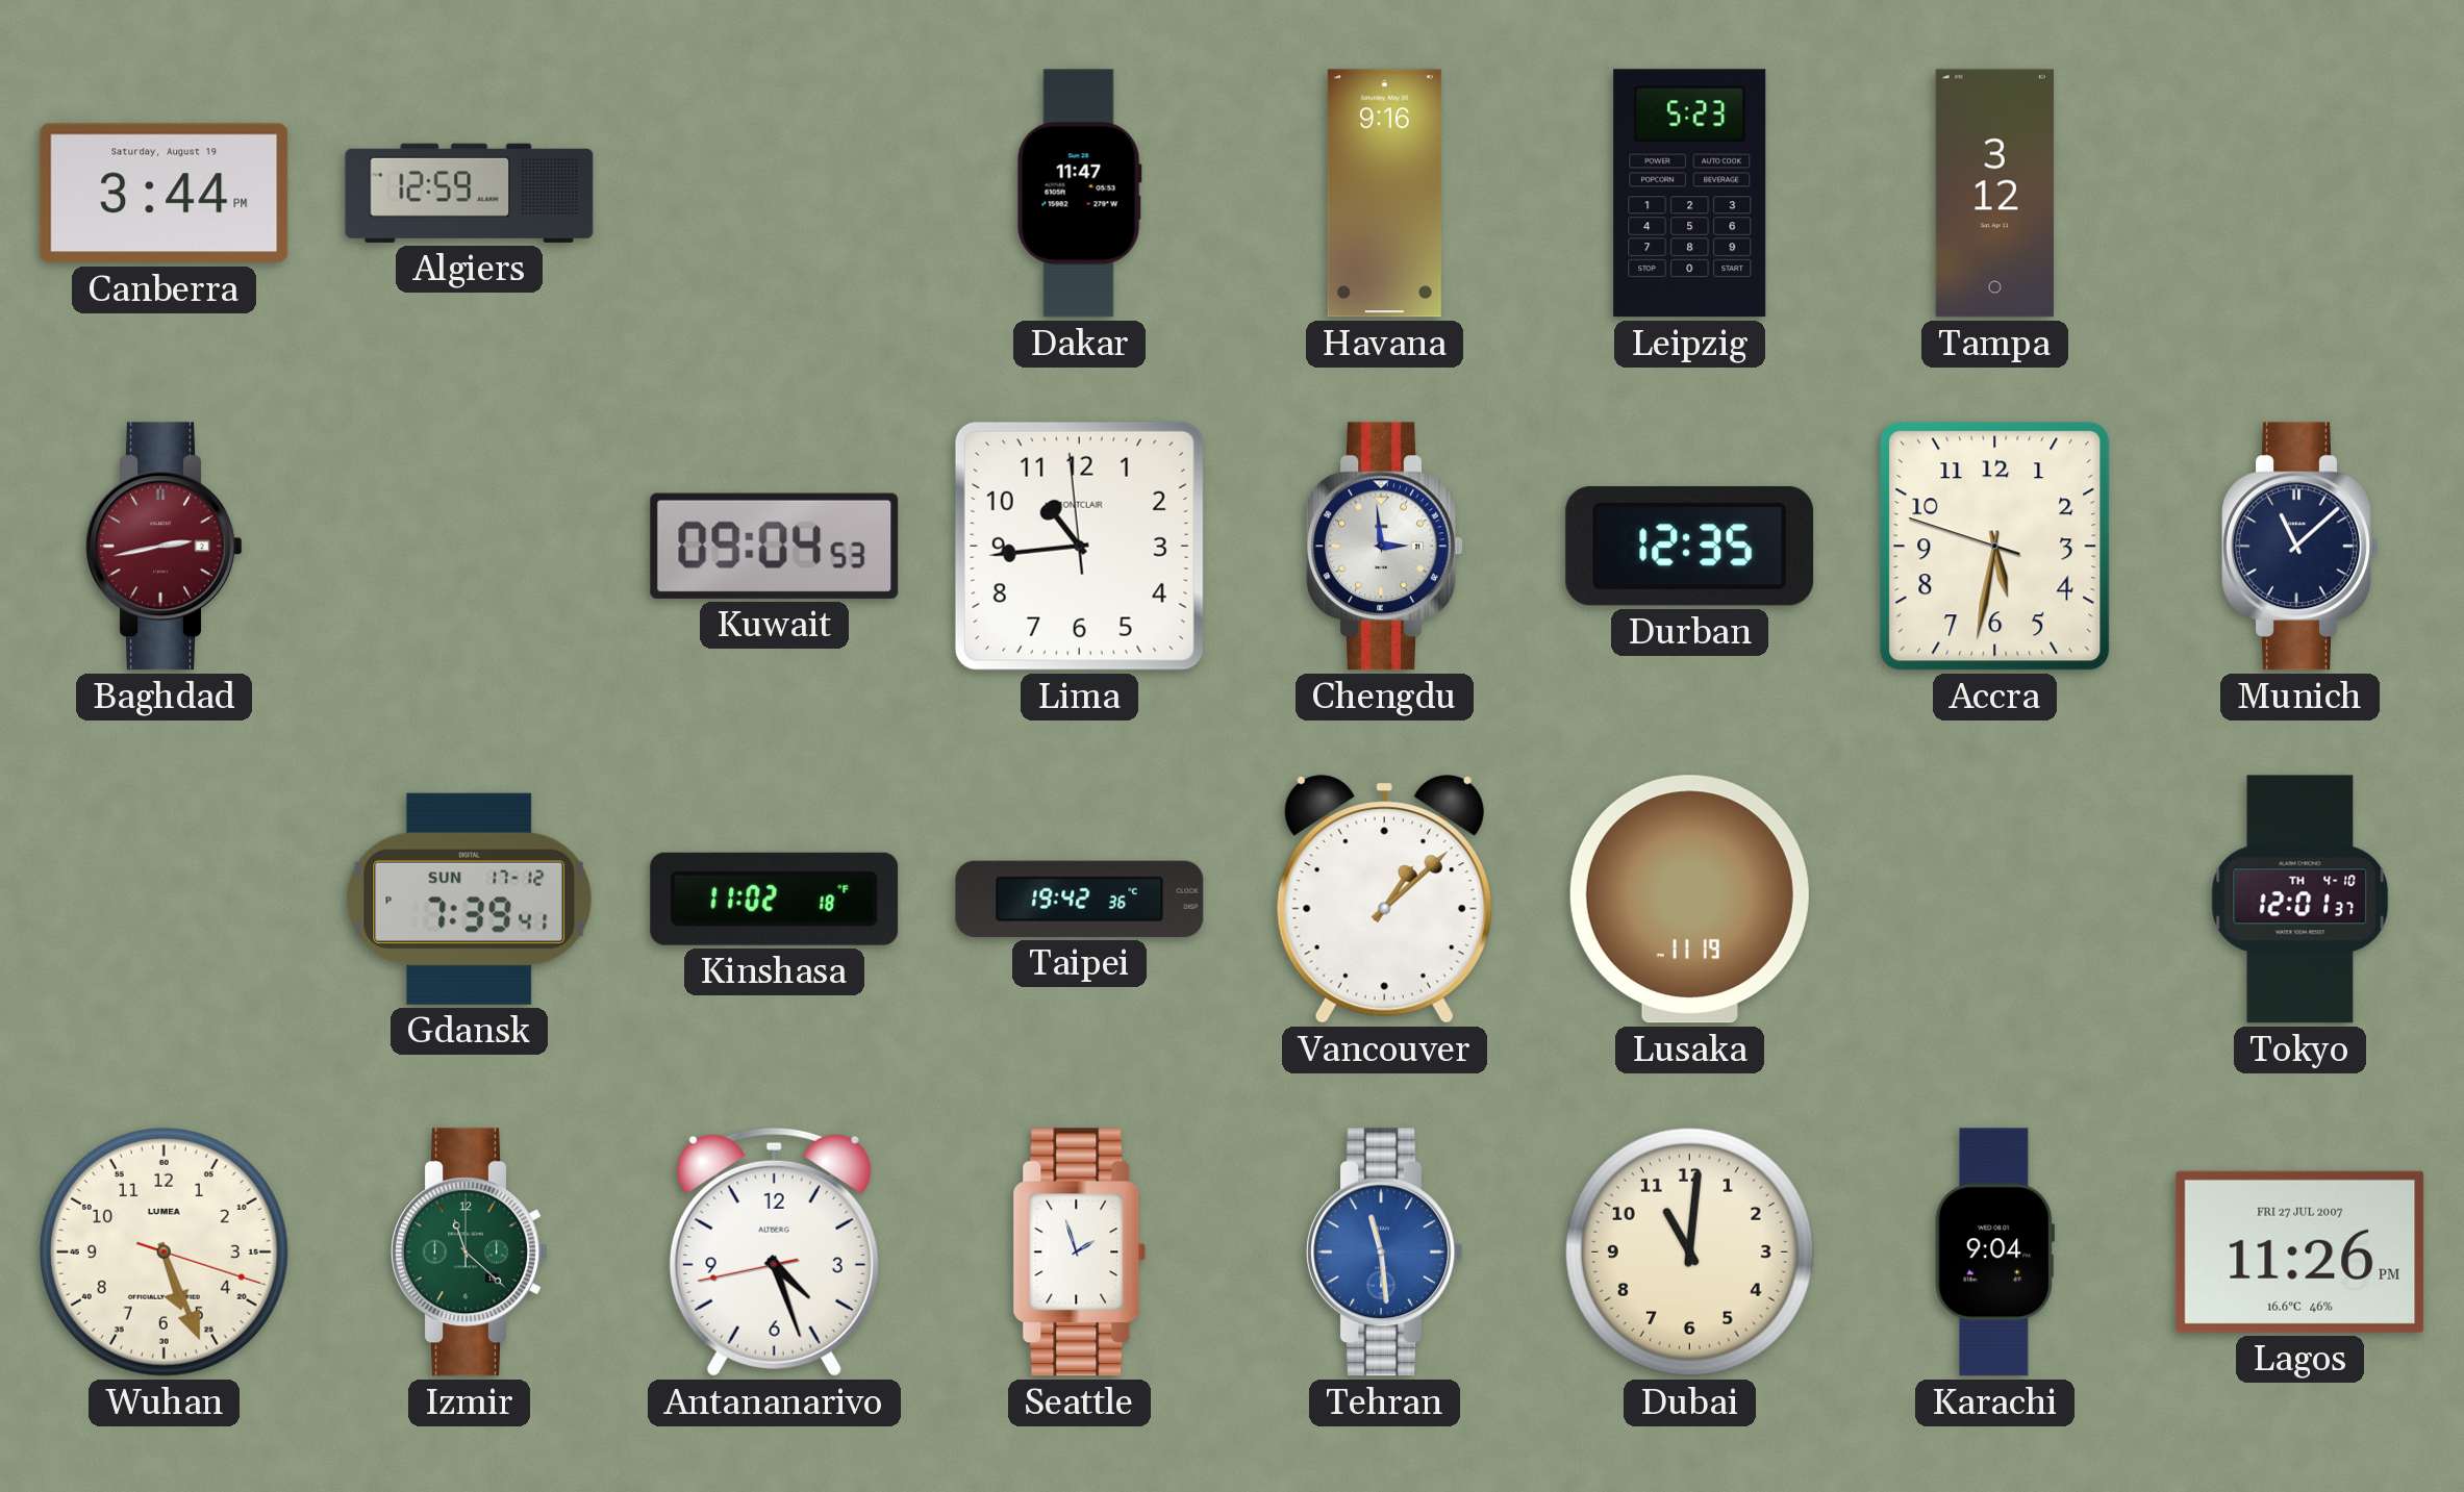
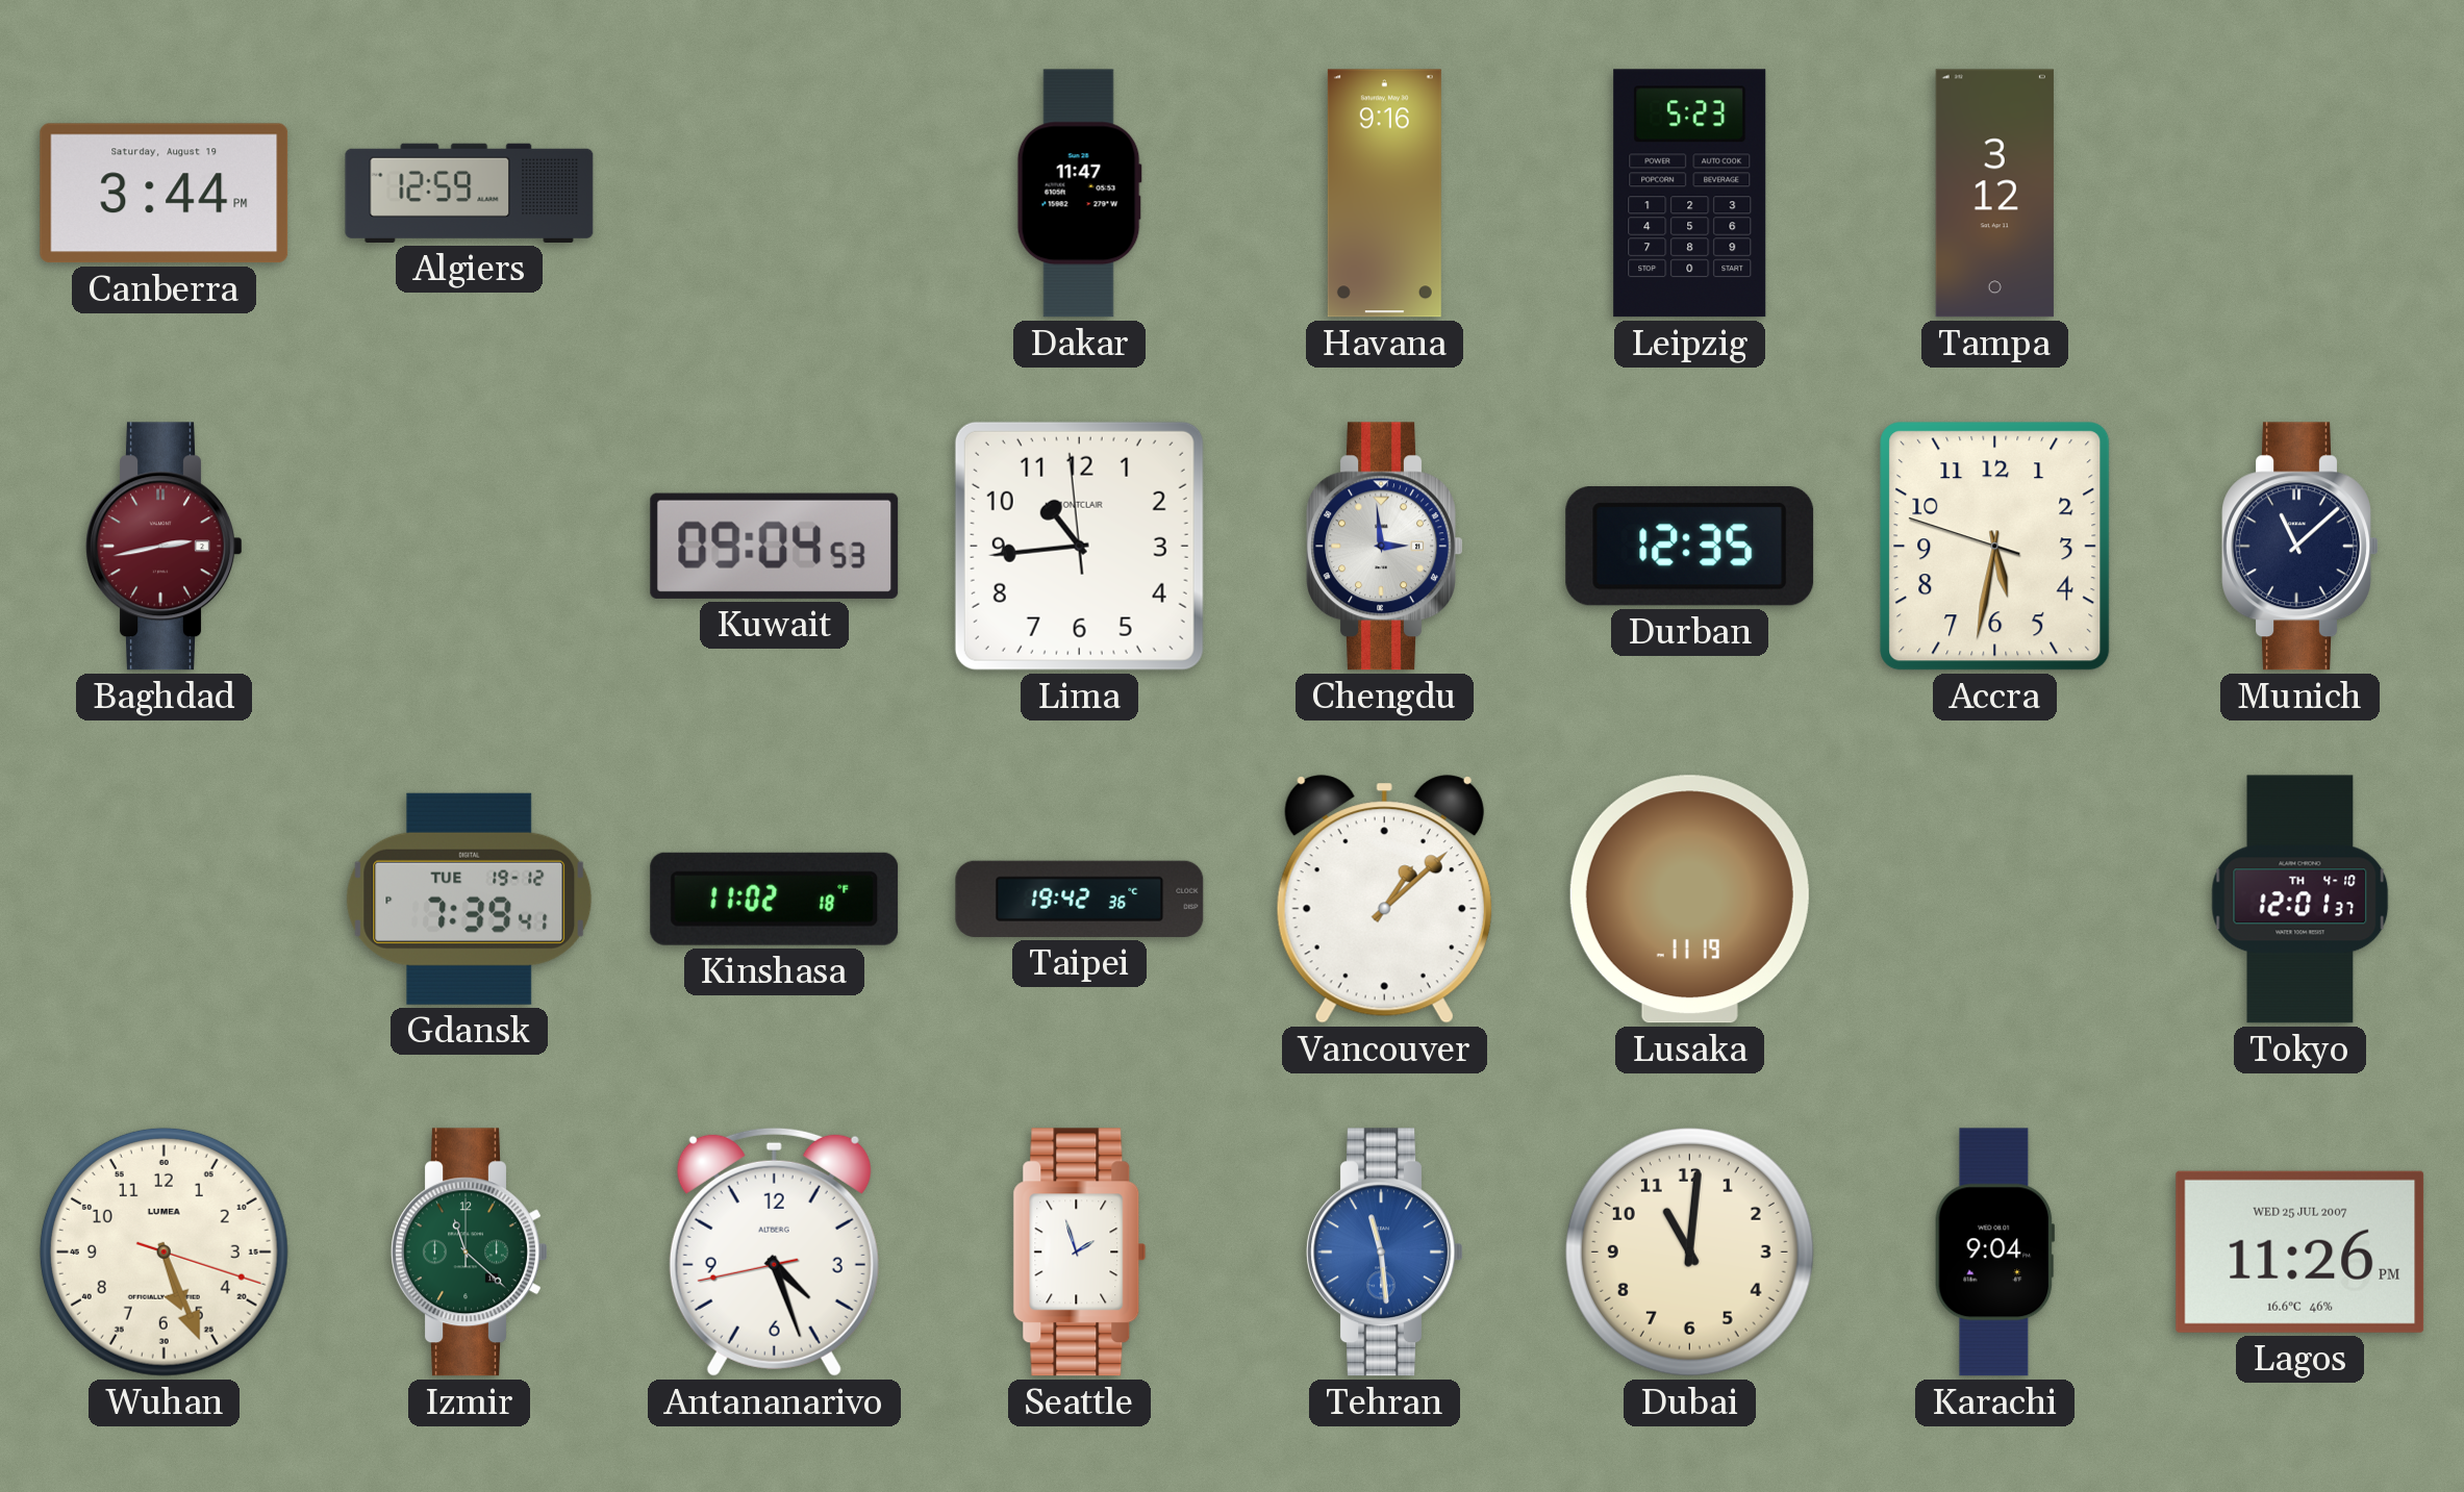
Gdansk date: SUN 17-12 -> TUE 19-12
Lagos date: FRI 27 JUL 2007 -> WED 25 JUL 2007
